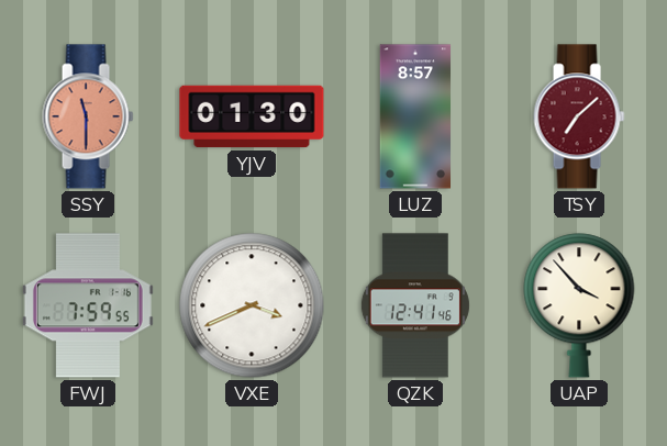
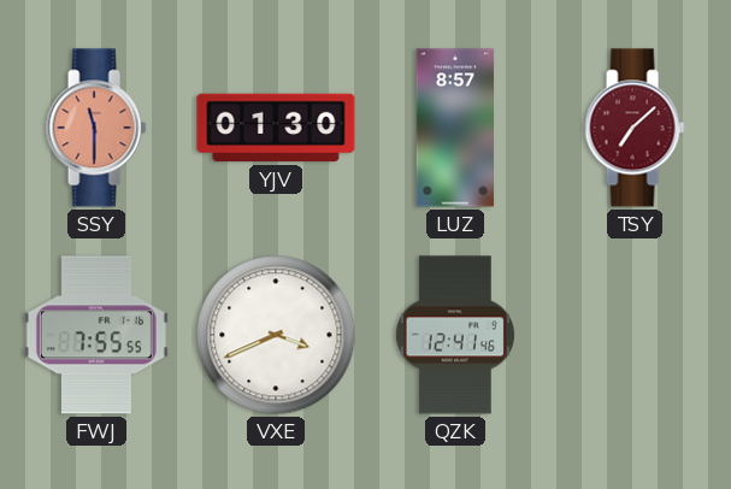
FWJ: 7:59 -> 7:55
UAP: 3:53 -> none
